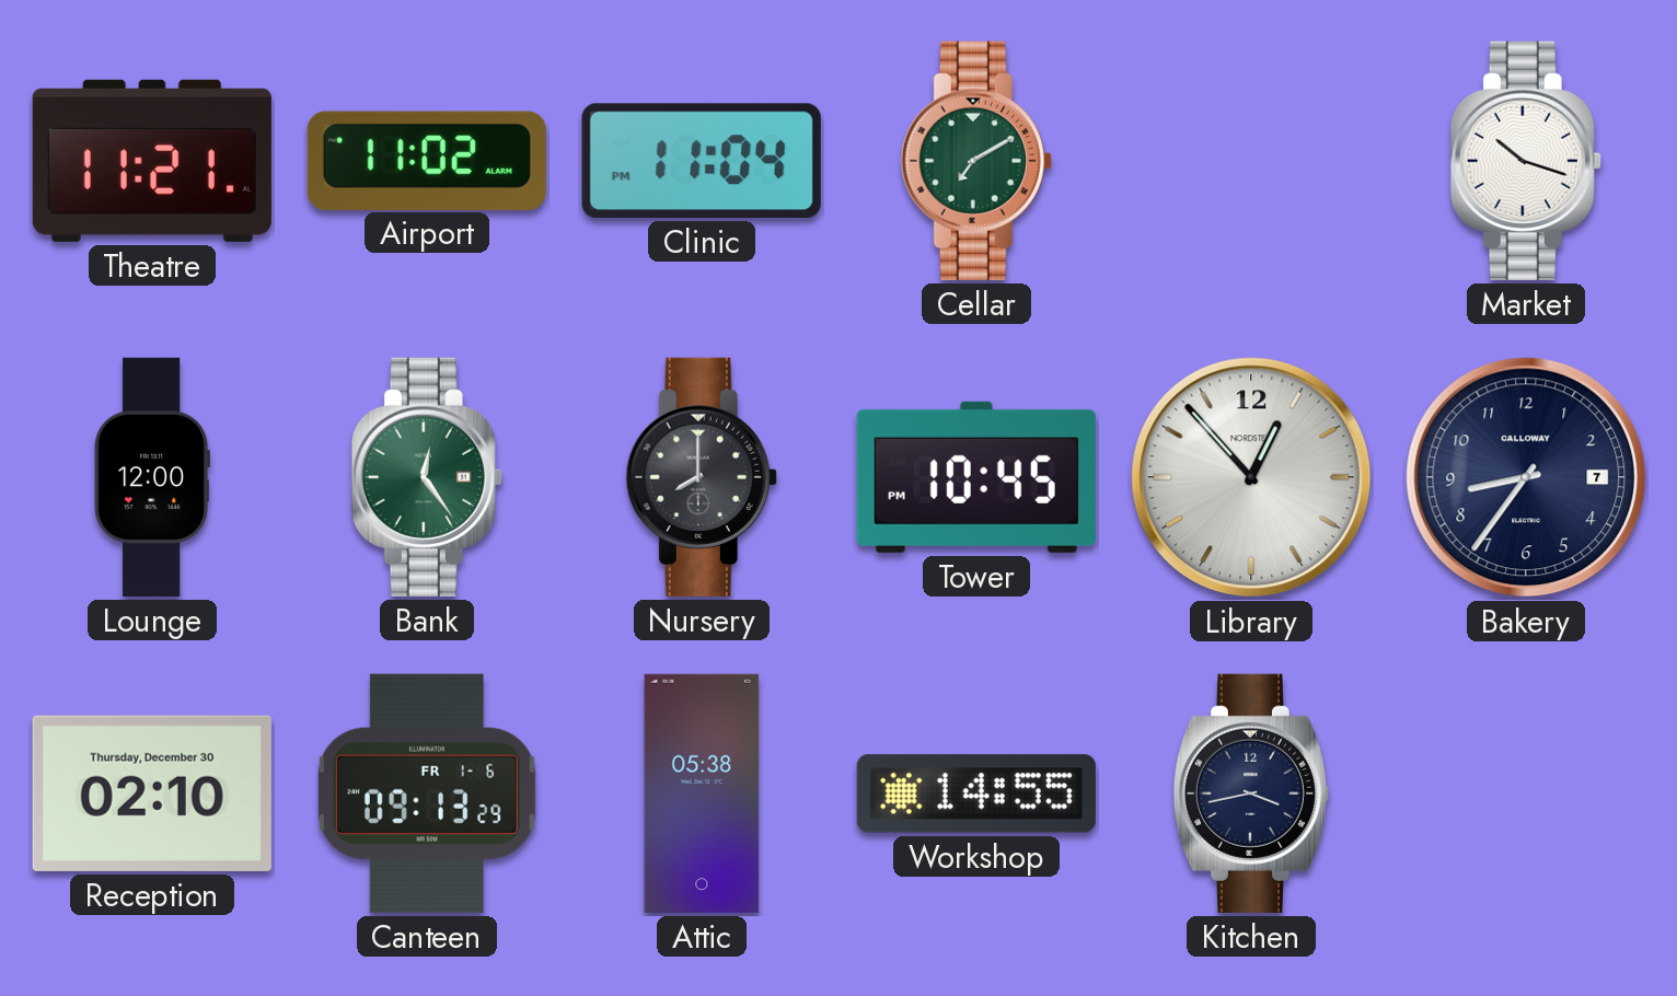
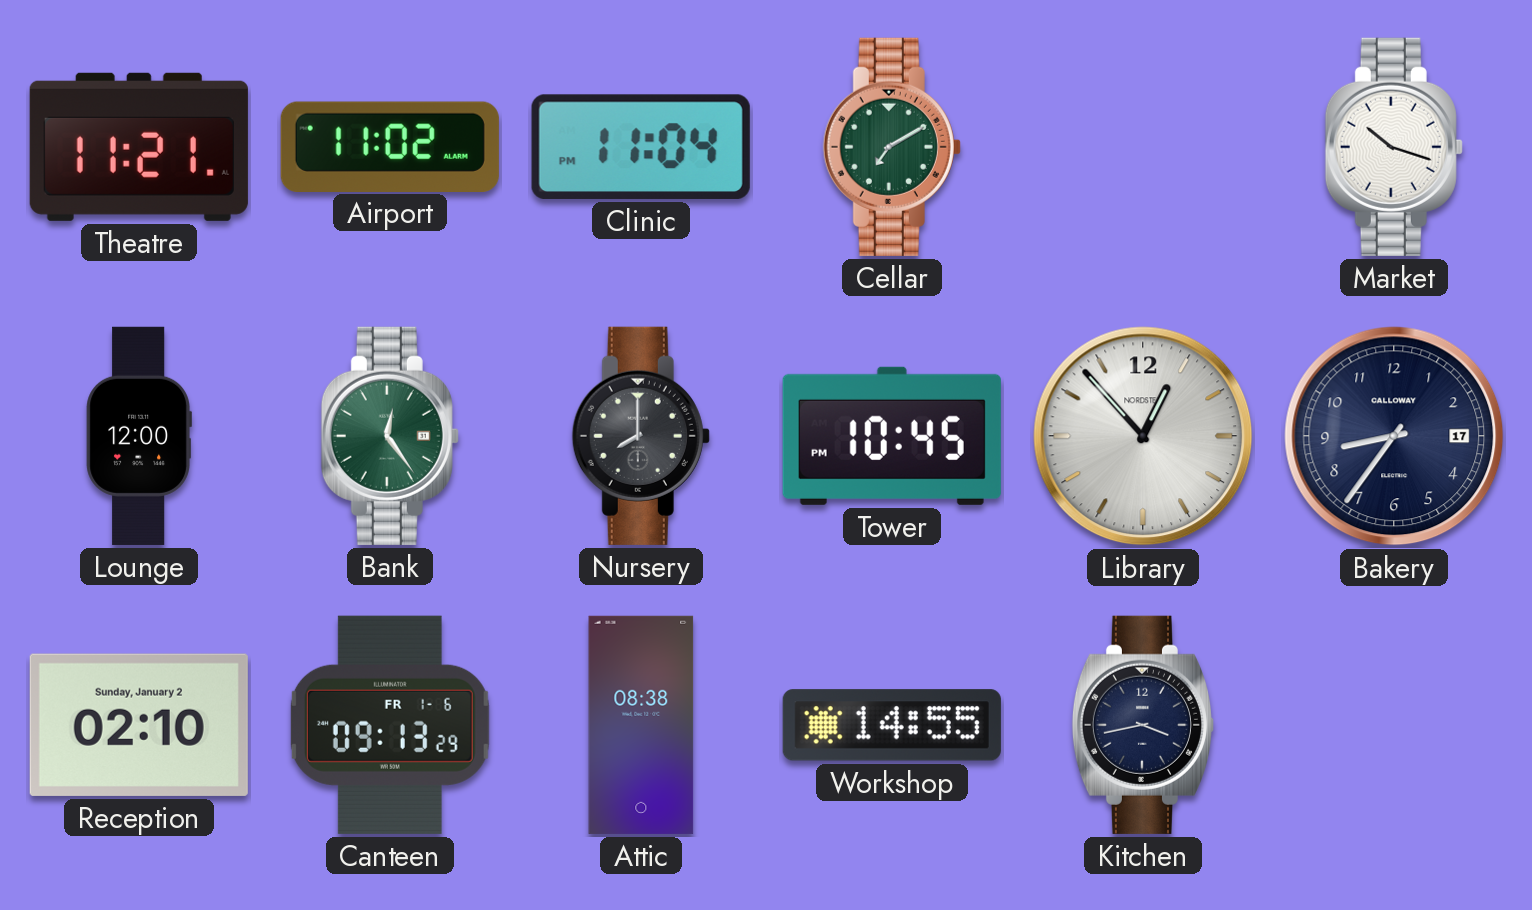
Bakery date: 7 -> 17
Reception date: Thursday, December 30 -> Sunday, January 2
Attic: 05:38 -> 08:38
